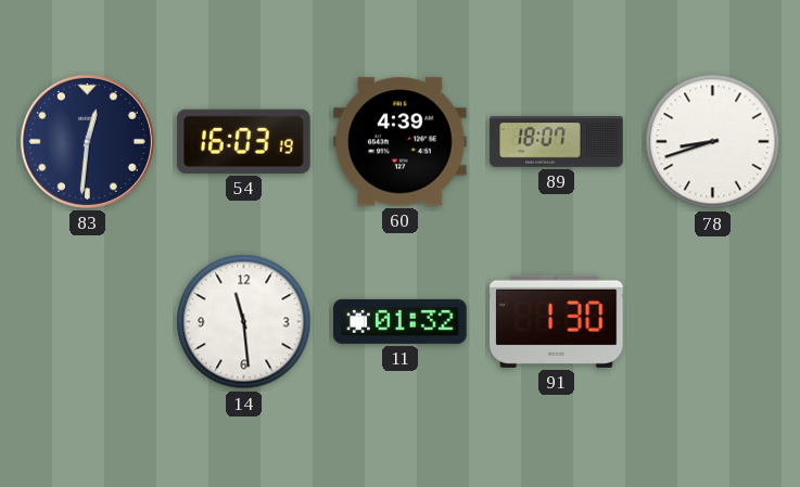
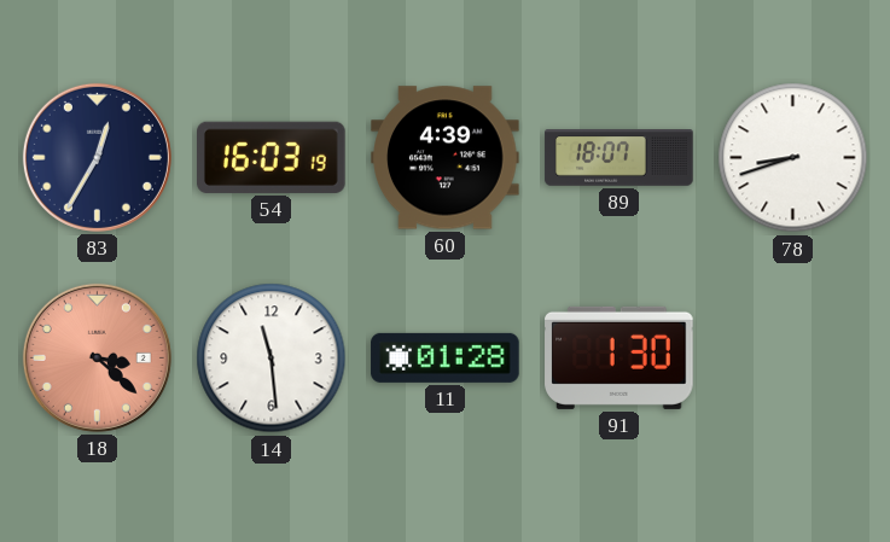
83: 12:31 -> 12:35
18: none -> 3:22
11: 01:32 -> 01:28
